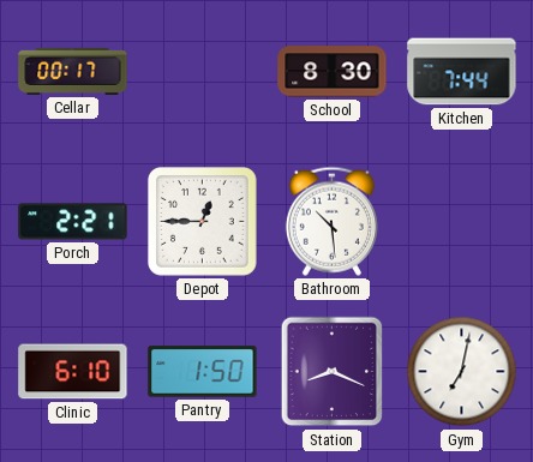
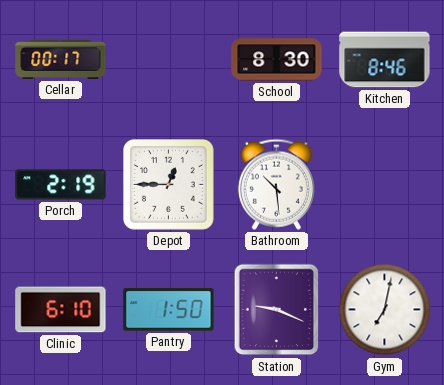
Kitchen: 7:44 -> 8:46
Porch: 2:21 -> 2:19
Station: 8:19 -> 9:19
